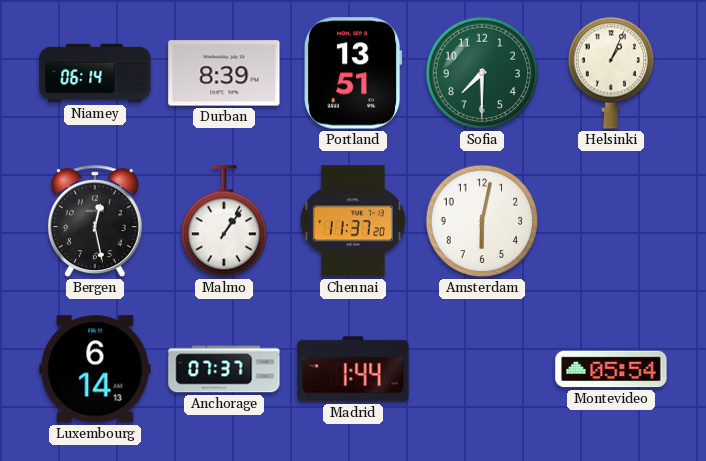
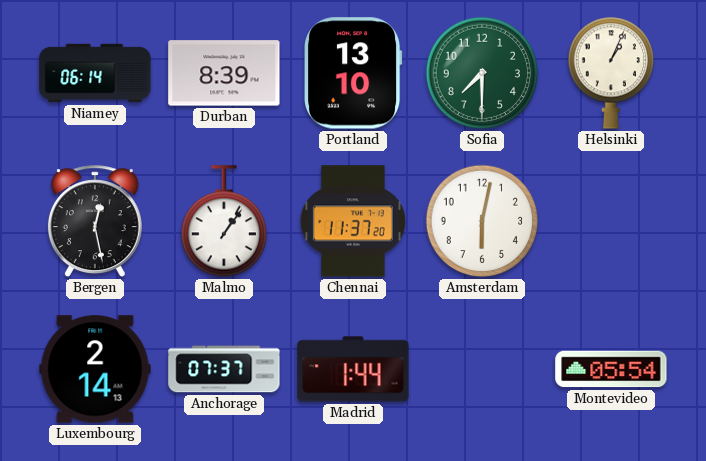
Portland: 13:51 -> 13:10
Luxembourg: 6:14 -> 2:14
